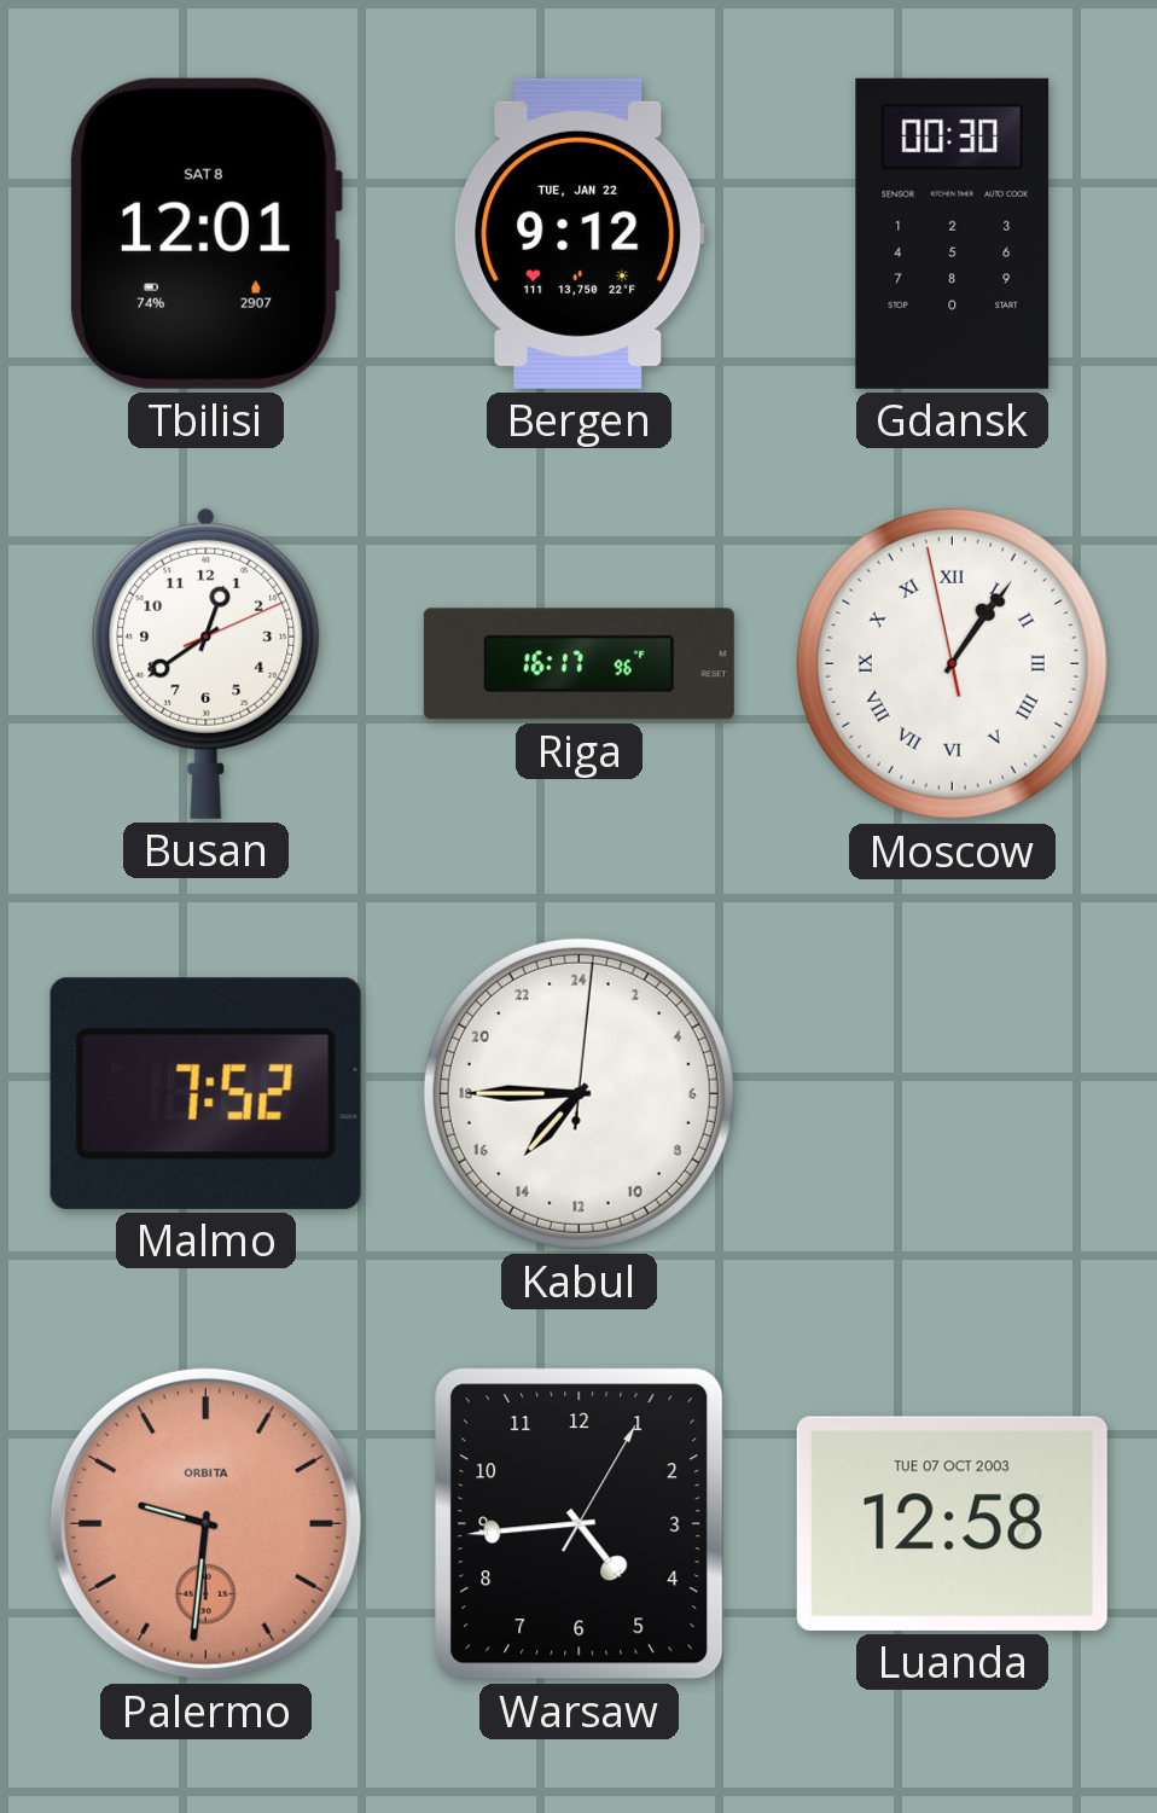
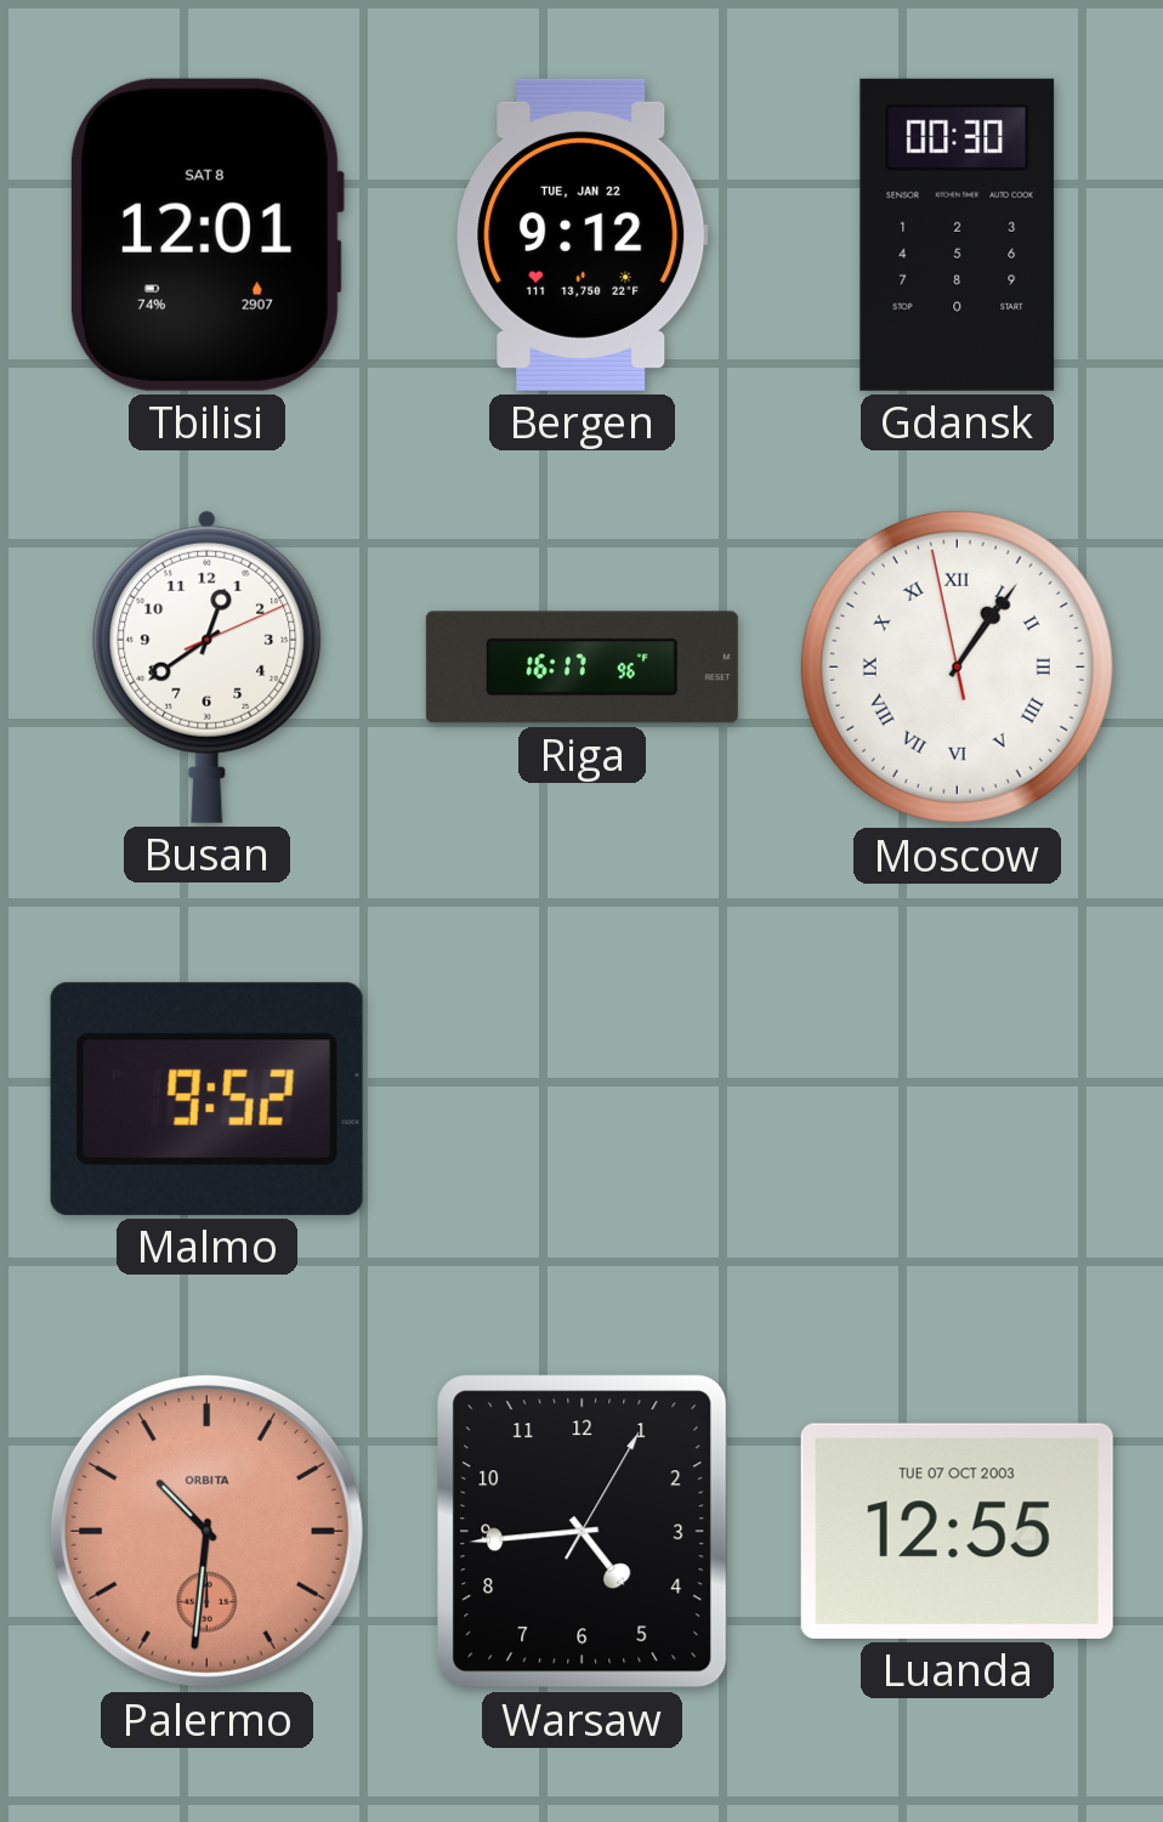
Malmo: 7:52 -> 9:52
Kabul: 14:45 -> none
Palermo: 9:31 -> 10:31
Luanda: 12:58 -> 12:55
